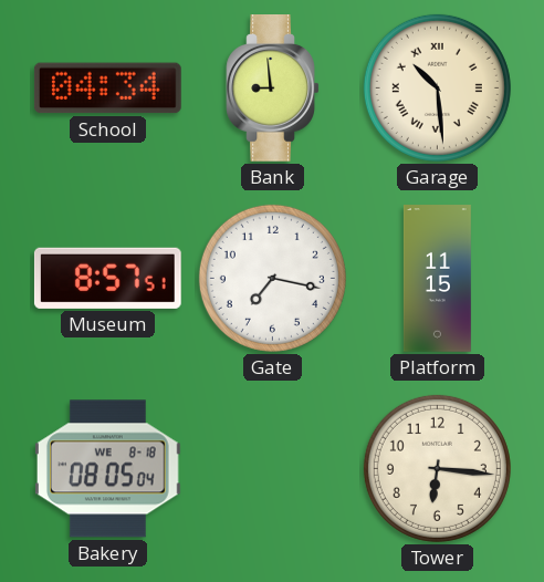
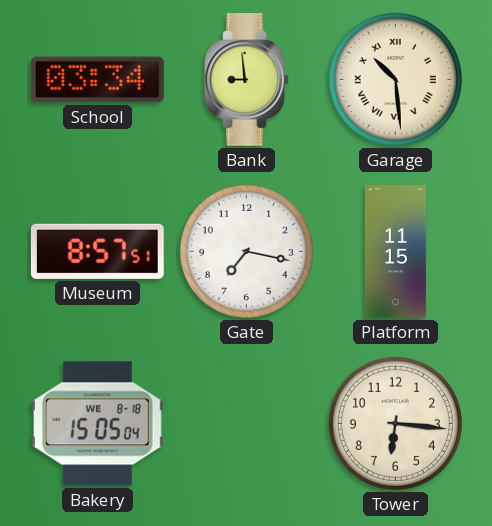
School: 04:34 -> 03:34
Bakery: 08:05 -> 15:05
